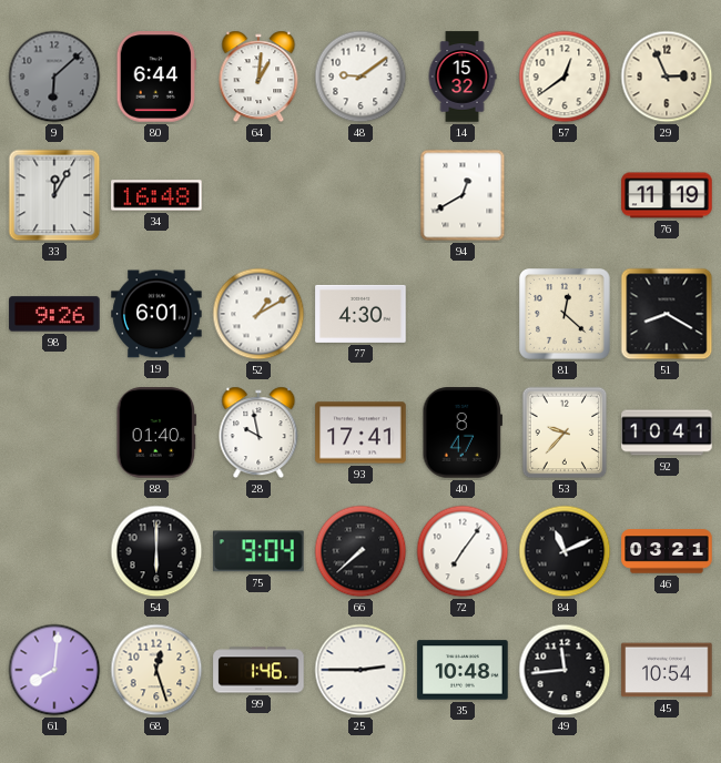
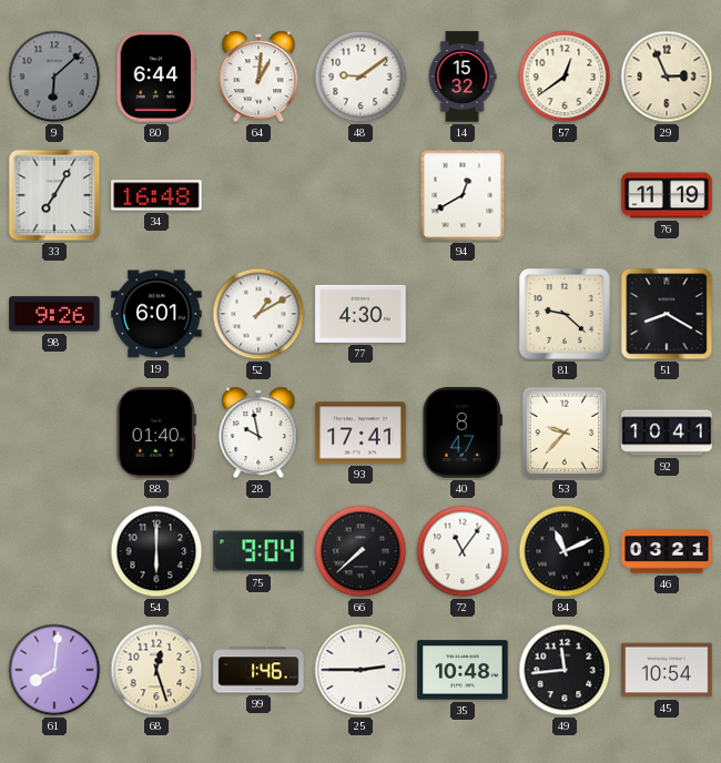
33: 12:05 -> 7:05
81: 12:22 -> 9:22
72: 7:06 -> 11:06
